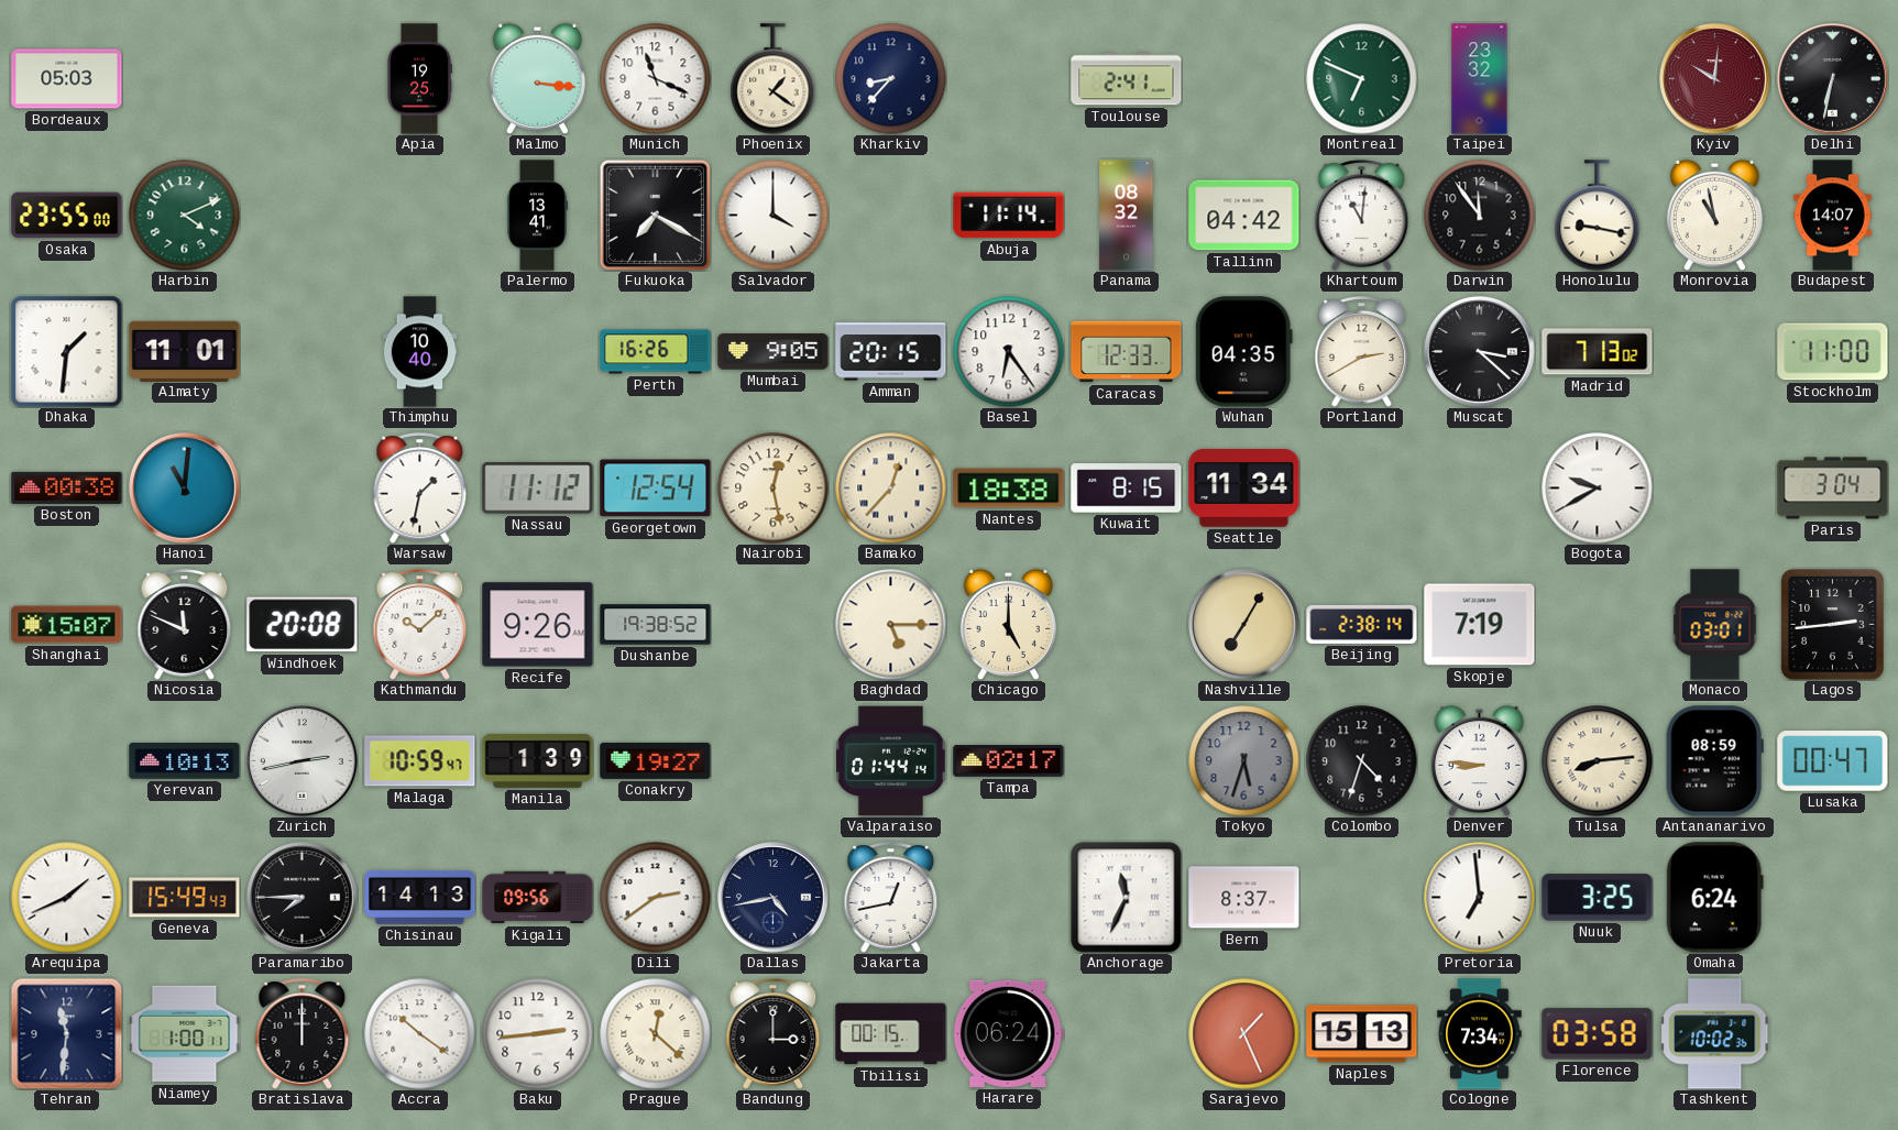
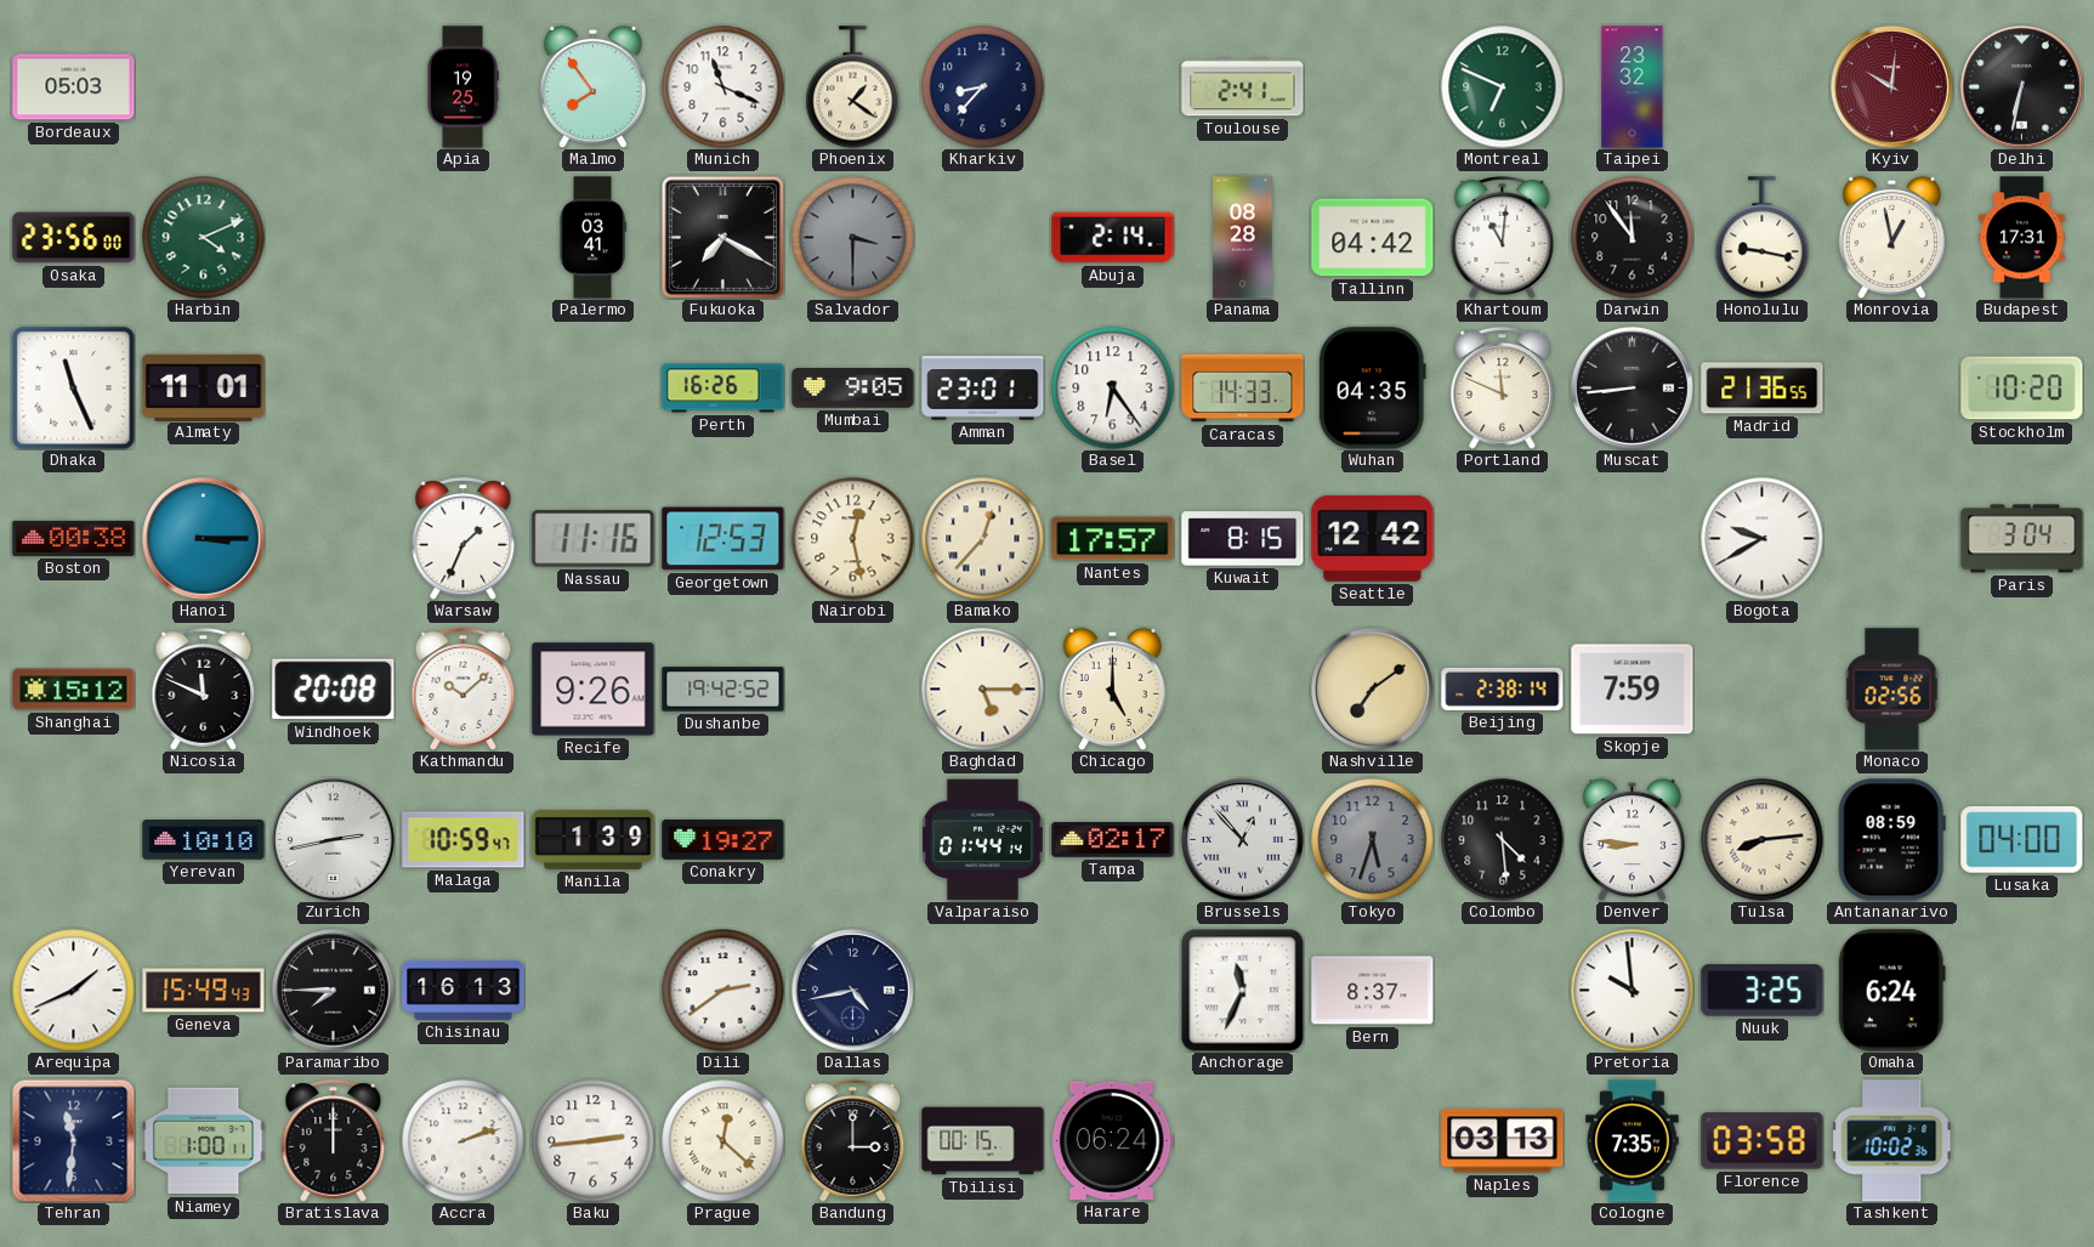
Malmo: 3:16 -> 7:54
Osaka: 23:55 -> 23:56
Palermo: 13:41 -> 03:41
Salvador: 4:00 -> 3:30
Salvador dial: white -> grey
Abuja: 11:14 -> 2:14
Panama: 08:32 -> 08:28
Monrovia: 10:58 -> 12:58
Budapest: 14:07 -> 17:31
Dhaka: 1:31 -> 11:26
Thimphu: 10:40 -> none
Amman: 20:15 -> 23:01
Caracas: 12:33 -> 14:33
Portland: 2:40 -> 11:49
Muscat: 3:22 -> 8:44
Madrid: 7:13 -> 21:36
Stockholm: 11:00 -> 10:20
Hanoi: 11:01 -> 3:15
Warsaw: 1:32 -> 1:34
Nassau: 11:12 -> 11:16
Georgetown: 12:54 -> 12:53
Nantes: 18:38 -> 17:57
Seattle: 11:34 -> 12:42
Shanghai: 15:07 -> 15:12
Dushanbe: 19:38 -> 19:42
Nashville: 7:05 -> 7:09
Skopje: 7:19 -> 7:59
Monaco: 03:01 -> 02:56
Lagos: 2:44 -> none
Yerevan: 10:13 -> 10:10
Brussels: none -> 12:53
Colombo: 4:33 -> 4:29
Lusaka: 00:47 -> 04:00
Chisinau: 14:13 -> 16:13
Kigali: 09:56 -> none
Jakarta: 12:43 -> none
Pretoria: 6:59 -> 9:59
Accra: 10:21 -> 2:12
Sarajevo: 1:26 -> none
Naples: 15:13 -> 03:13
Cologne: 7:34 -> 7:35
